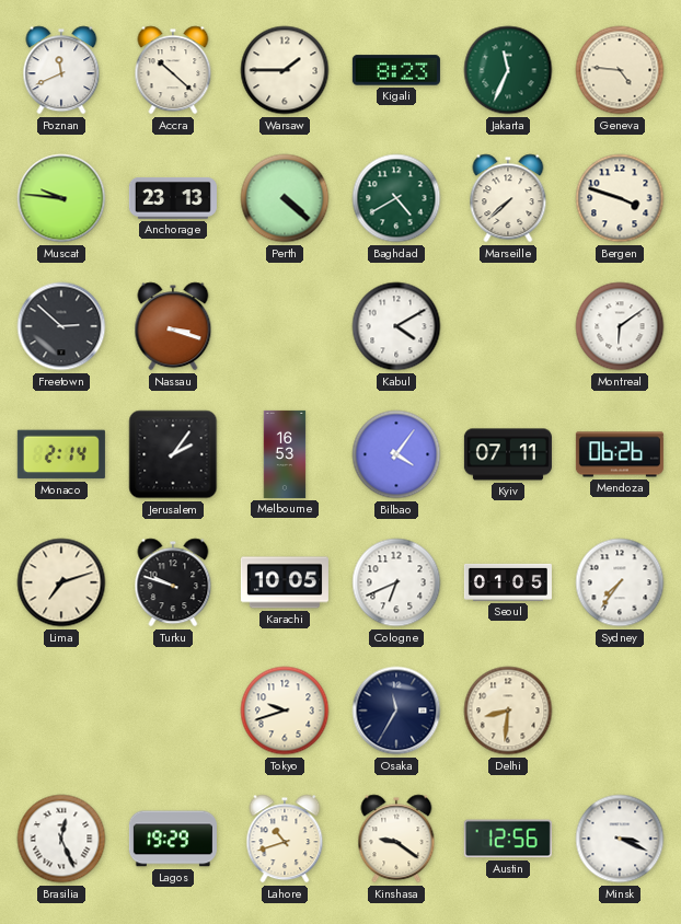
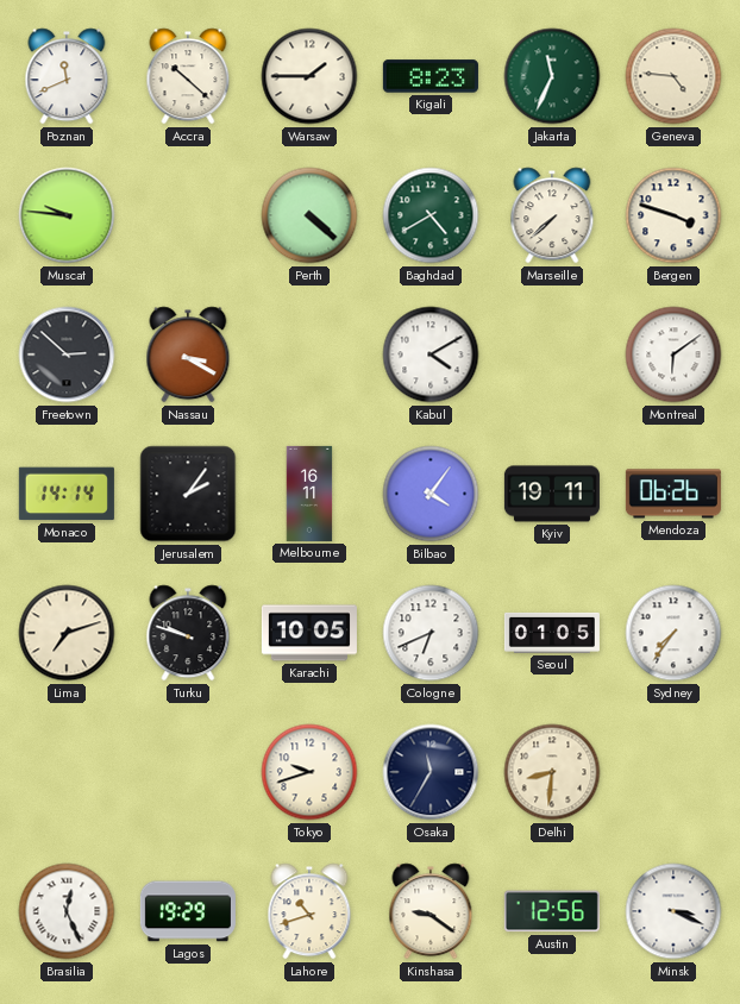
Anchorage: 23:13 -> none
Nassau: 3:18 -> 3:20
Monaco: 2:14 -> 14:14
Melbourne: 16:53 -> 16:11
Kyiv: 07:11 -> 19:11
